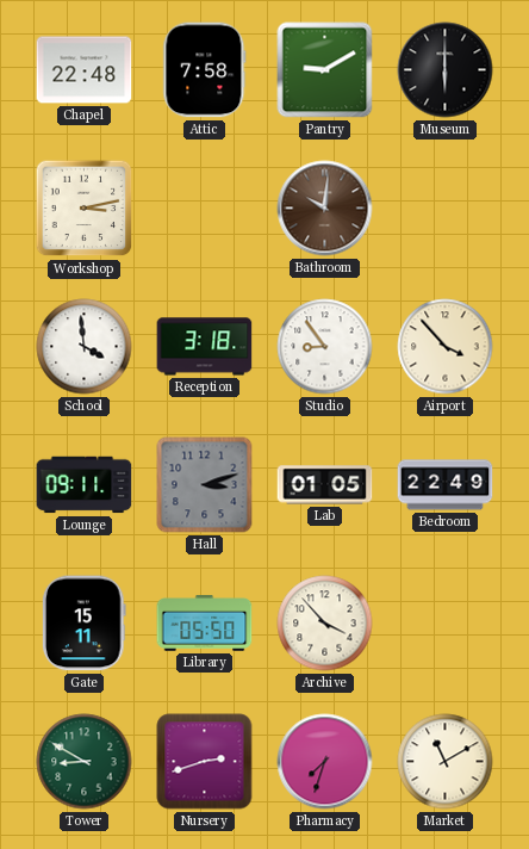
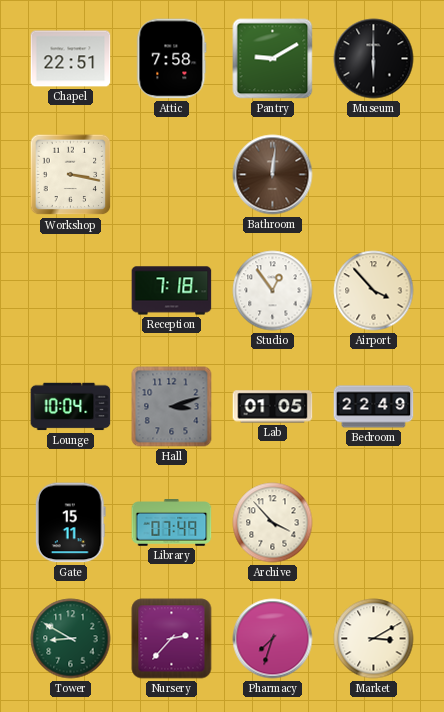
Chapel: 22:48 -> 22:51
Workshop: 3:13 -> 3:17
Bathroom: 10:01 -> 12:01
School: 3:59 -> none
Reception: 3:18 -> 7:18
Studio: 8:54 -> 12:54
Lounge: 09:11 -> 10:04
Library: 05:50 -> 07:49
Nursery: 2:42 -> 2:37
Market: 11:10 -> 3:10
